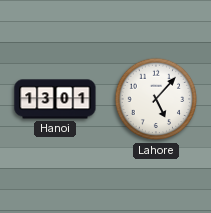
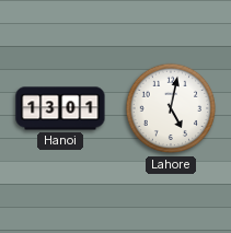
Lahore: 5:07 -> 5:02
